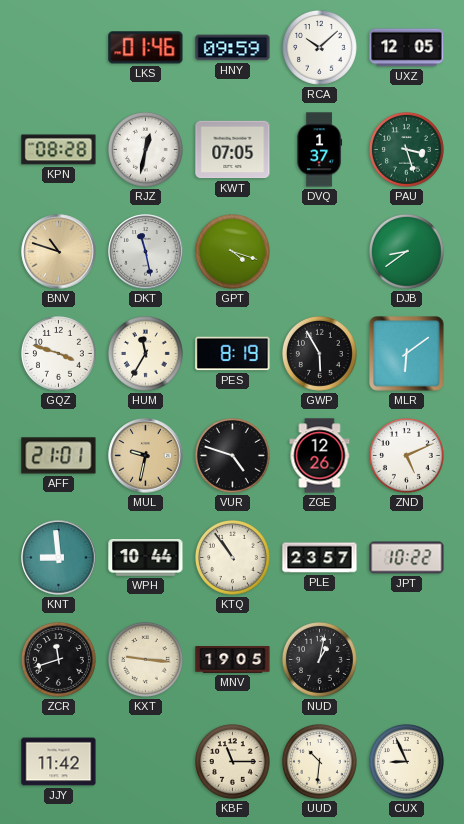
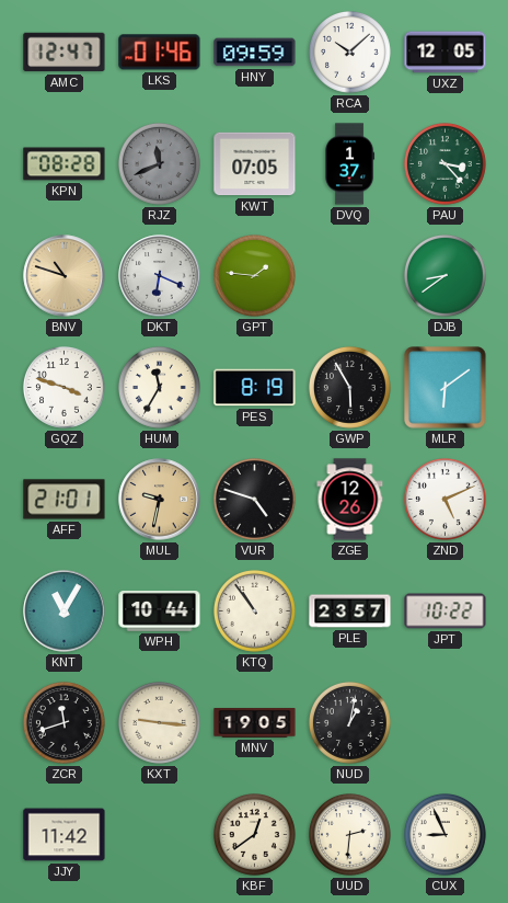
AMC: none -> 12:47
RJZ: 12:32 -> 11:41
RJZ dial: white -> grey
PAU: 3:27 -> 3:23
DKT: 11:28 -> 6:19
GPT: 4:18 -> 1:46
KNT: 8:59 -> 11:05
KBF: 11:15 -> 12:39
UUD: 10:31 -> 2:31
